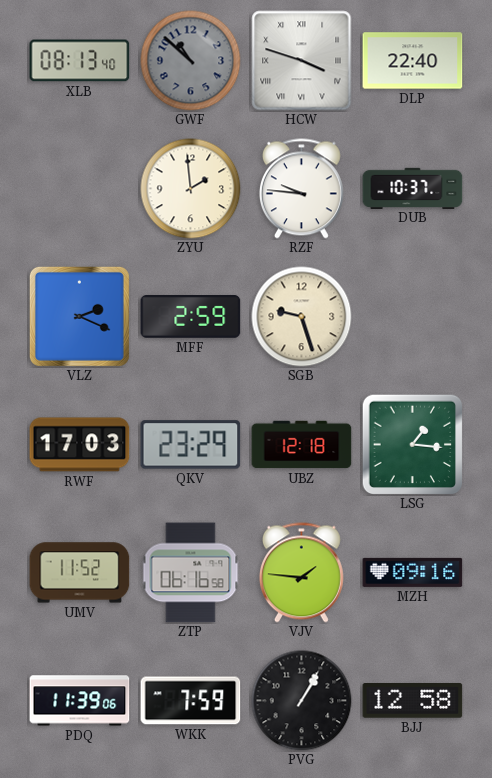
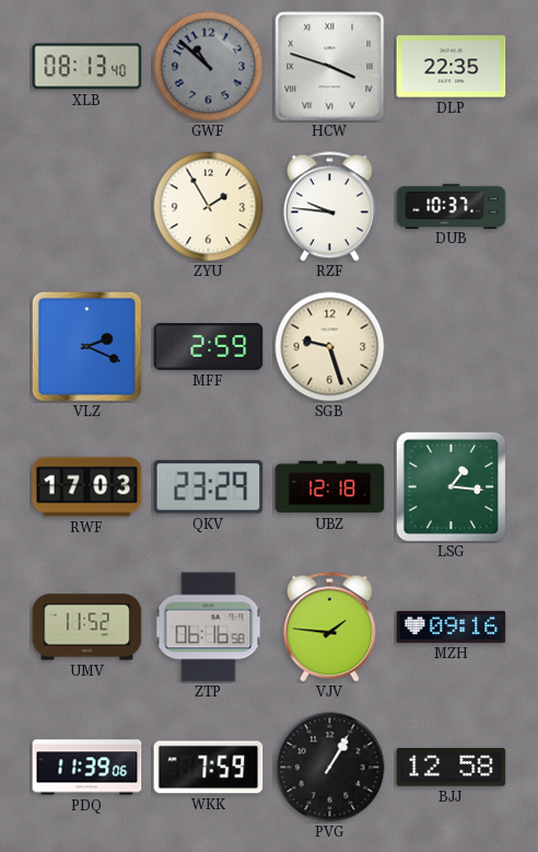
DLP: 22:40 -> 22:35
ZYU: 1:59 -> 1:55
